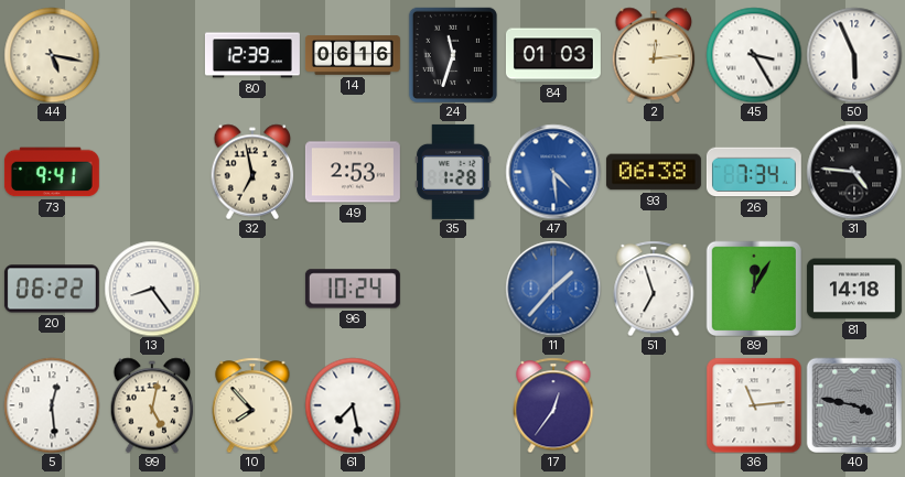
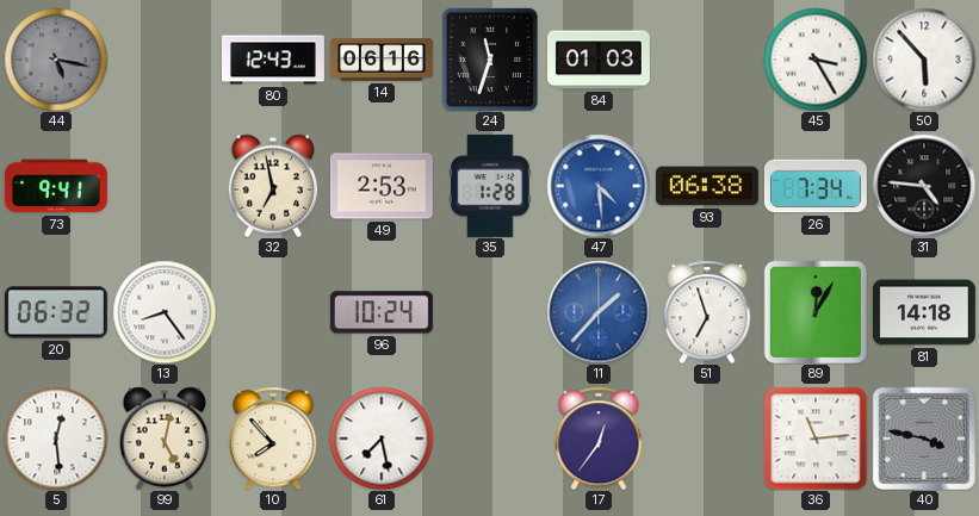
44 dial: cream -> grey
80: 12:39 -> 12:43
2: 12:14 -> none
50: 5:56 -> 5:53
20: 06:22 -> 06:32
